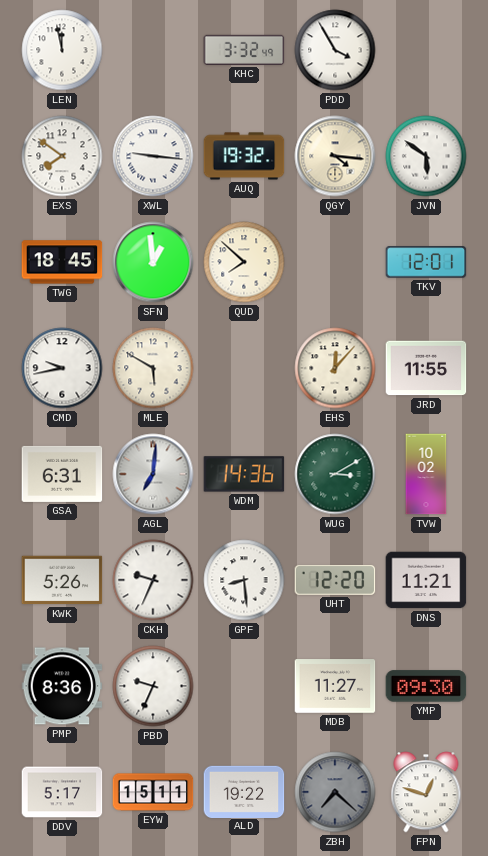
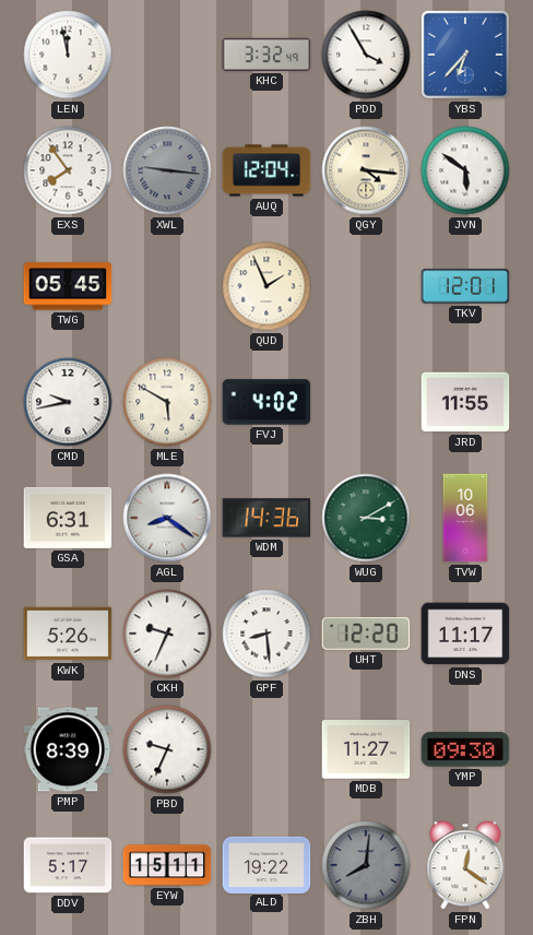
YBS: none -> 6:37
EXS: 7:51 -> 7:54
XWL dial: white -> grey
AUQ: 19:32 -> 12:04
TWG: 18:45 -> 05:45
SFN: 12:59 -> none
QUD: 7:52 -> 1:56
FVJ: none -> 4:02
EHS: 12:07 -> none
AGL: 7:01 -> 8:21
TVW: 10:02 -> 10:06
DNS: 11:21 -> 11:17
PMP: 8:36 -> 8:39
ZBH: 7:22 -> 8:01
FPN: 12:48 -> 12:21
